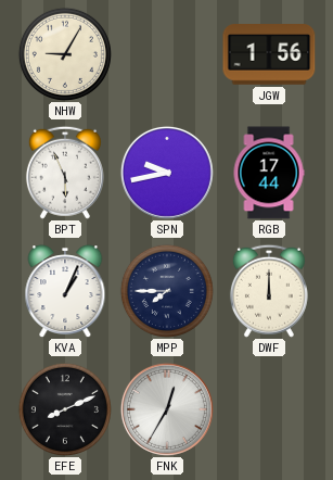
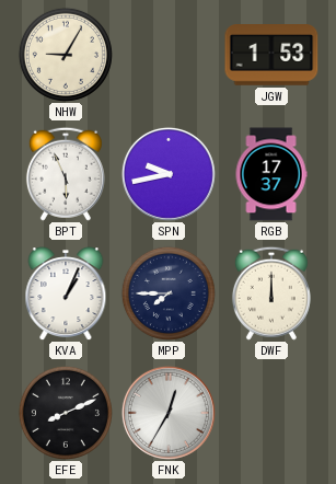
JGW: 1:56 -> 1:53
RGB: 17:44 -> 17:37
